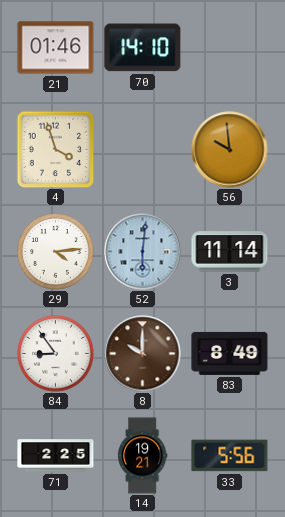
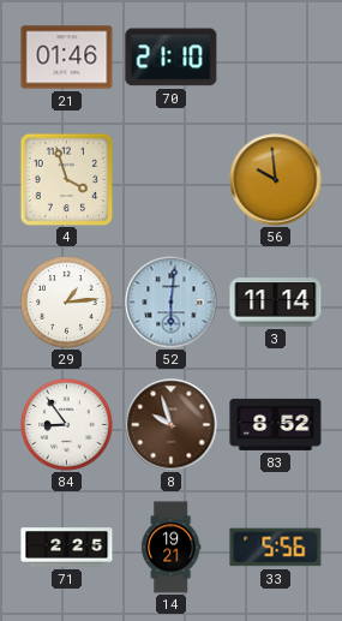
70: 14:10 -> 21:10
29: 4:14 -> 1:14
8: 10:00 -> 9:57
83: 8:49 -> 8:52
